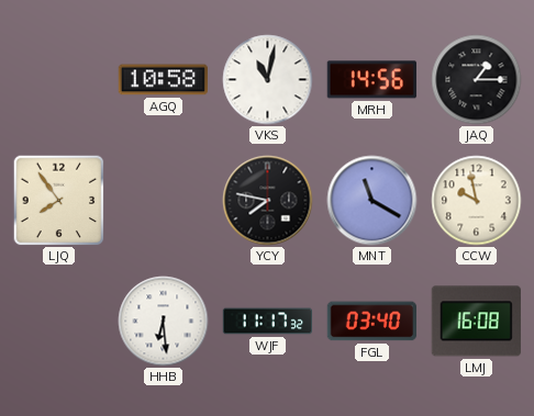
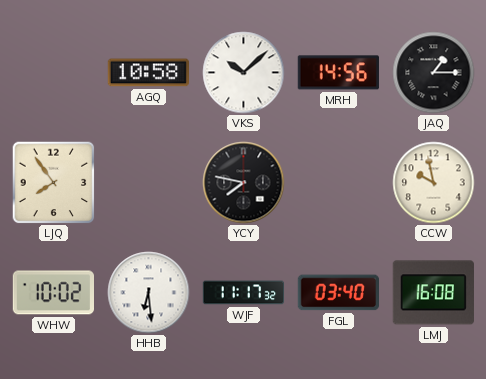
VKS: 11:02 -> 10:08
MNT: 11:20 -> none
WHW: none -> 10:02
